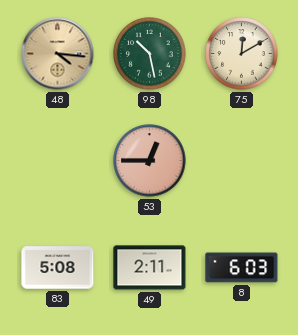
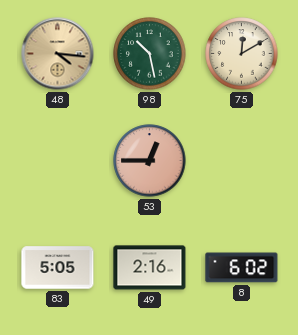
83: 5:08 -> 5:05
49: 2:11 -> 2:16
8: 6:03 -> 6:02
